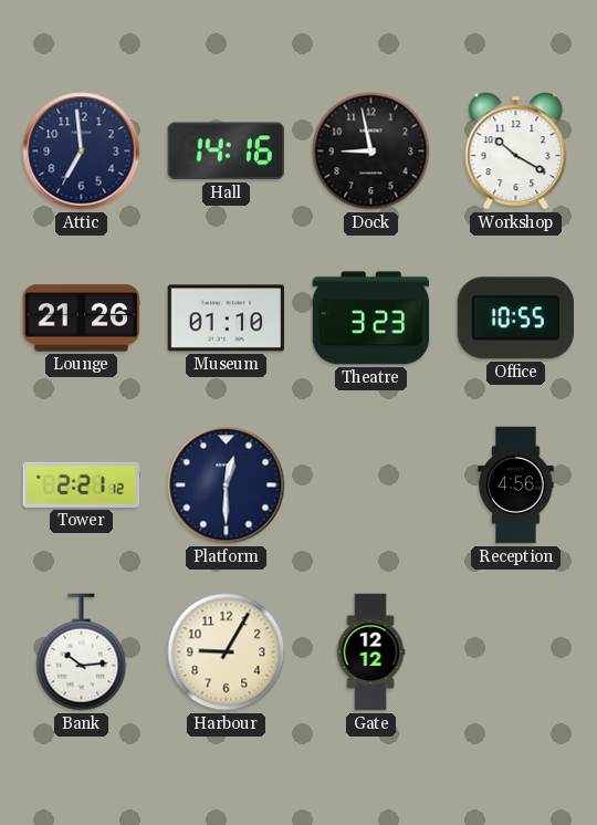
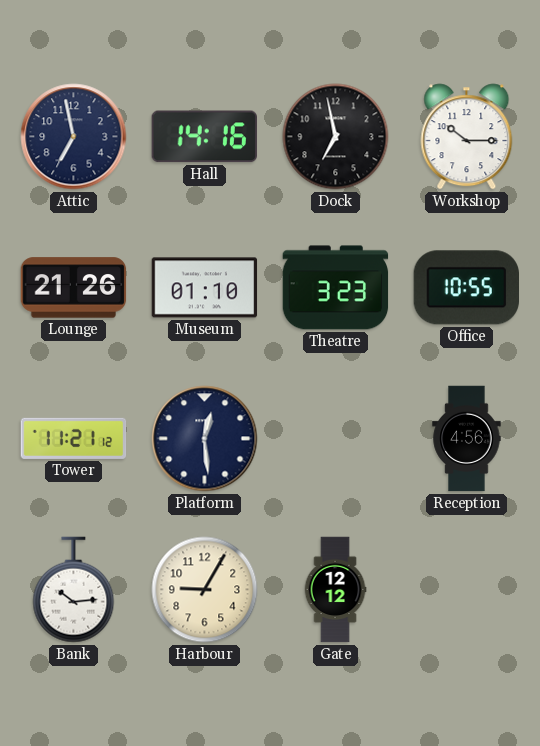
Attic: 6:59 -> 6:58
Dock: 8:58 -> 6:58
Workshop: 10:20 -> 10:15
Tower: 2:21 -> 11:21
Platform: 12:30 -> 12:29
